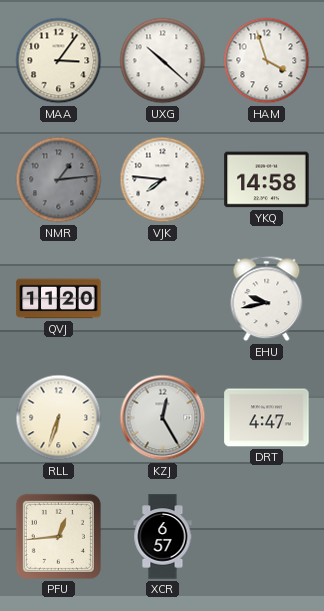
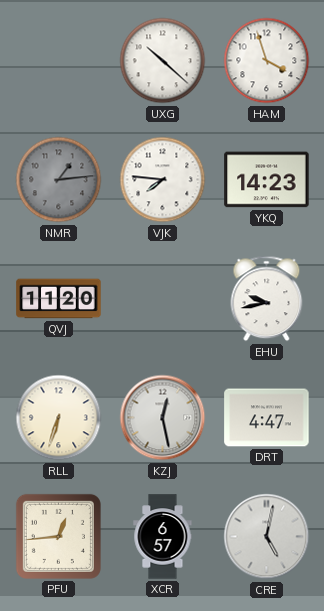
MAA: 3:06 -> none
YKQ: 14:58 -> 14:23
KZJ: 12:25 -> 12:28
CRE: none -> 5:02
